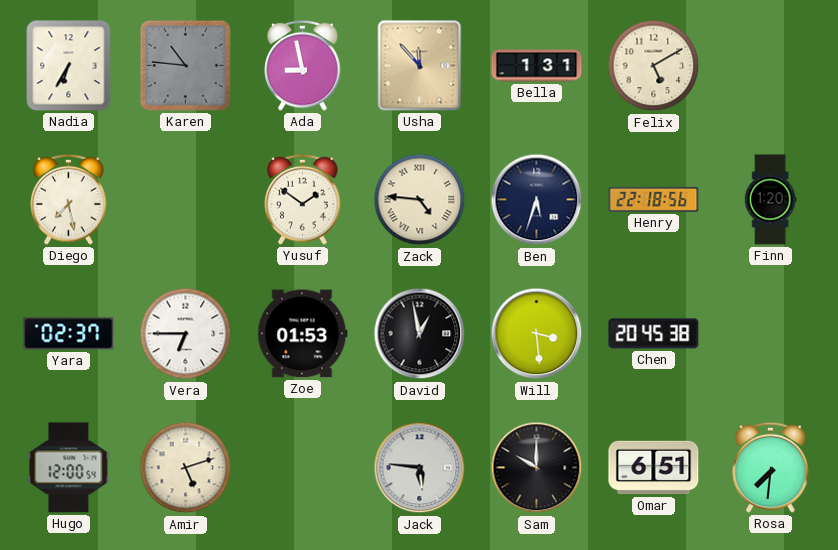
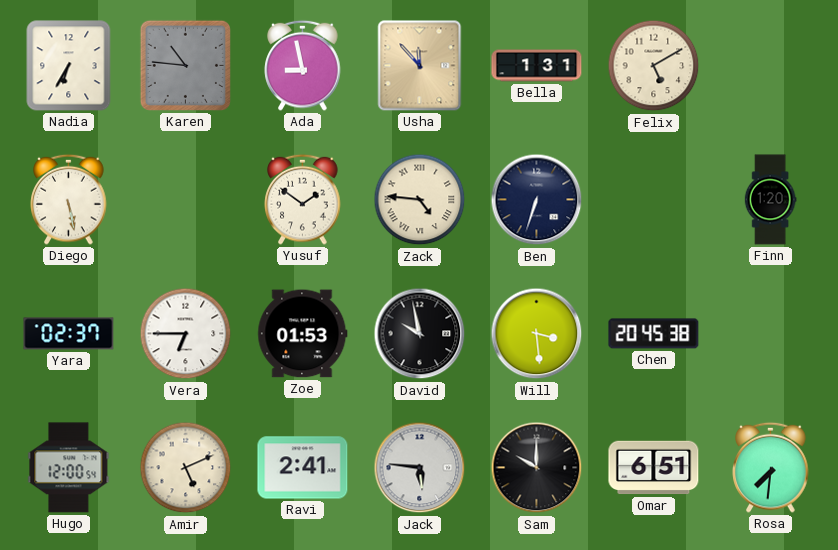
Diego: 7:28 -> 5:28
Ben: 5:33 -> 6:33
Henry: 22:18 -> none
David: 12:58 -> 9:58
Amir: 5:12 -> 5:11
Ravi: none -> 2:41
